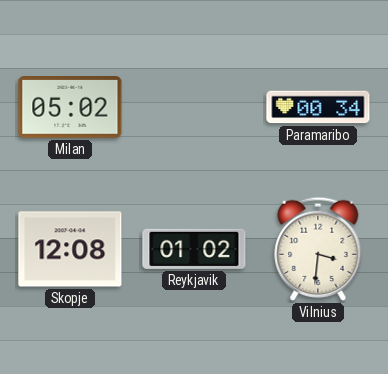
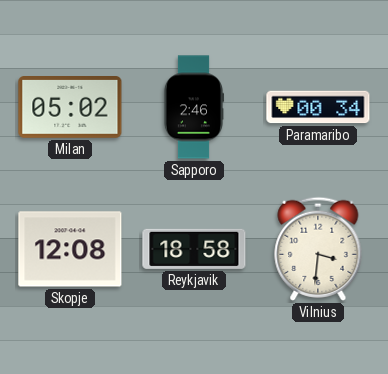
Sapporo: none -> 2:46
Reykjavik: 01:02 -> 18:58
